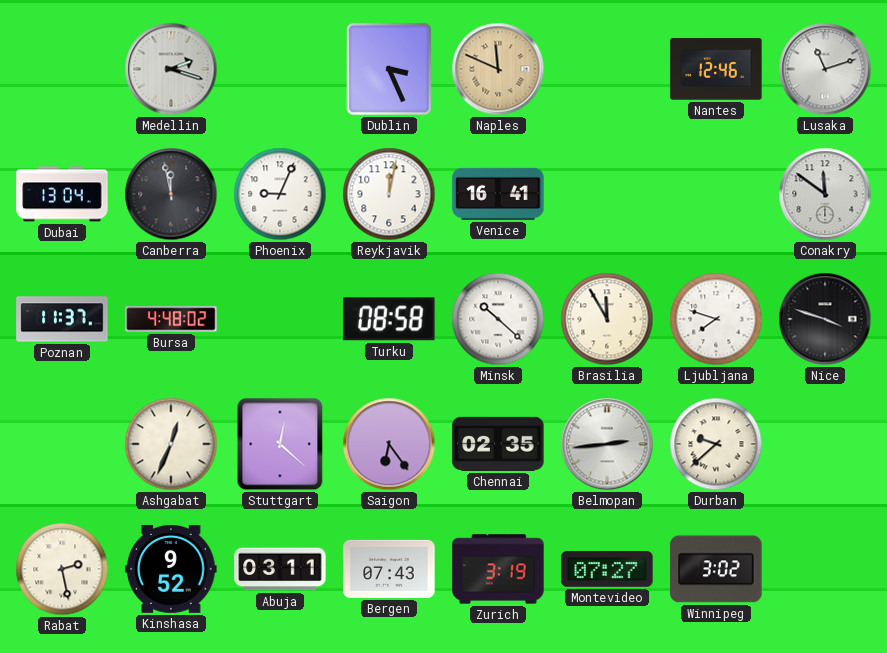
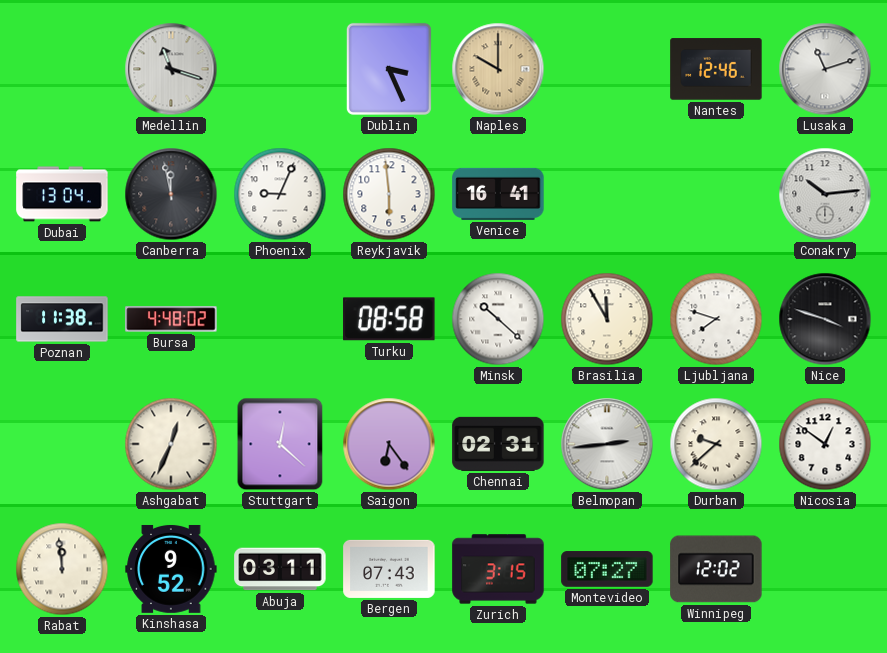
Medellin: 2:18 -> 11:18
Naples: 11:49 -> 10:00
Reykjavik: 12:02 -> 5:59
Conakry: 11:51 -> 10:14
Poznan: 11:37 -> 11:38
Chennai: 02:35 -> 02:31
Nicosia: none -> 12:51
Rabat: 2:28 -> 11:59
Zurich: 3:19 -> 3:15
Winnipeg: 3:02 -> 12:02
